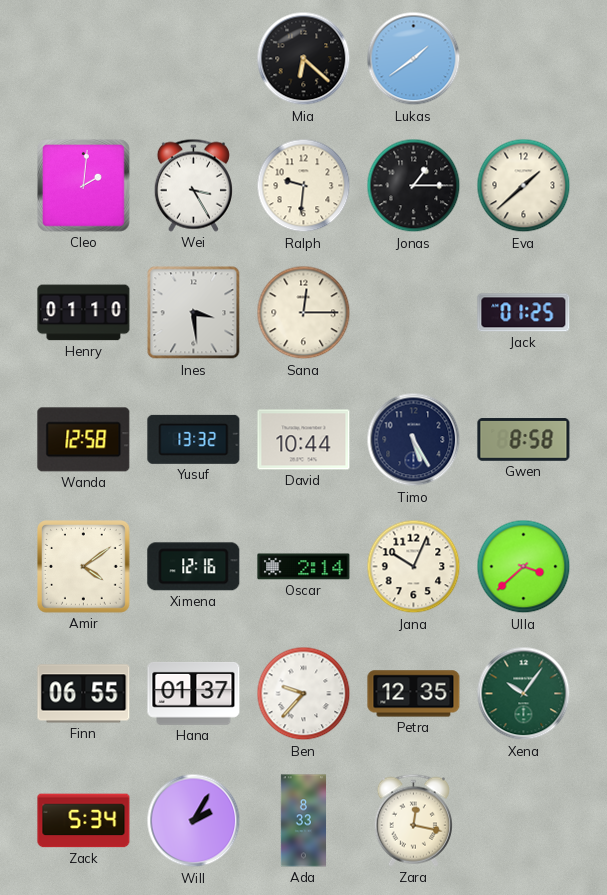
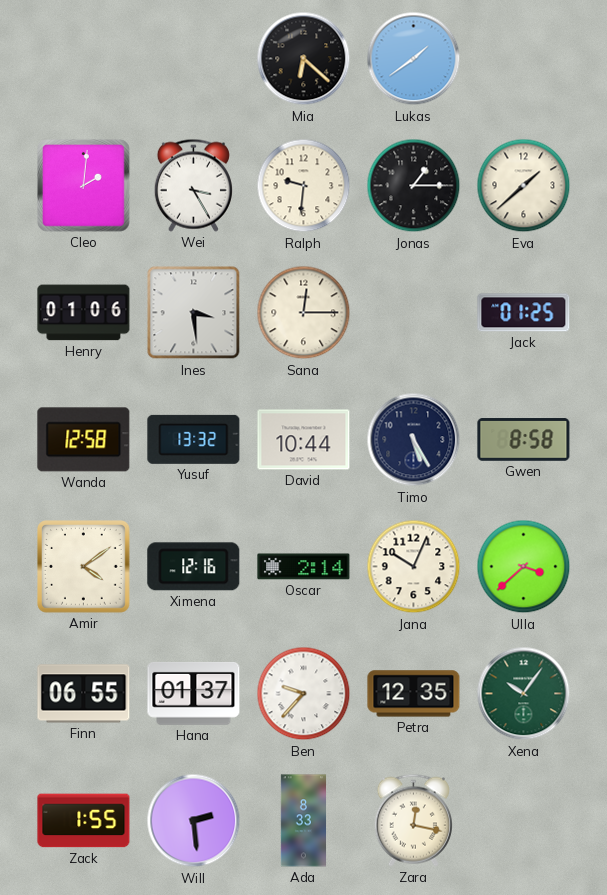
Henry: 01:10 -> 01:06
Zack: 5:34 -> 1:55
Will: 2:05 -> 2:29
